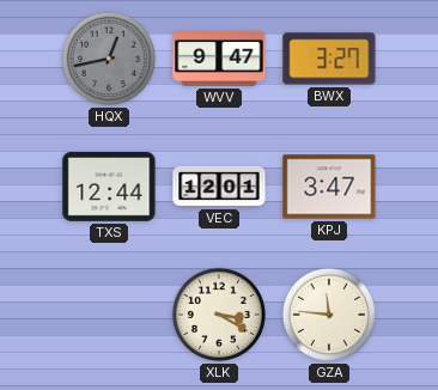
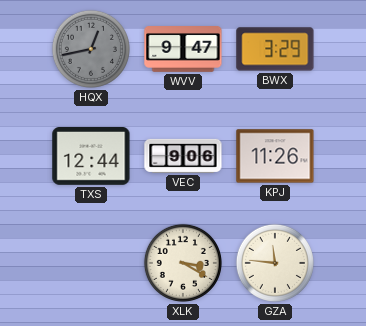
BWX: 3:27 -> 3:29
VEC: 12:01 -> 9:06
KPJ: 3:47 -> 11:26
